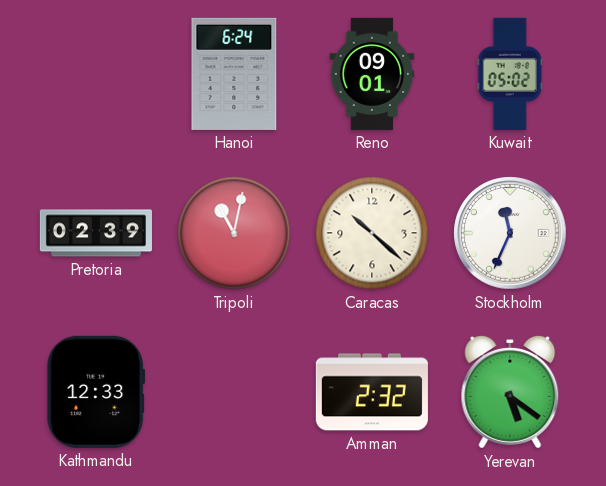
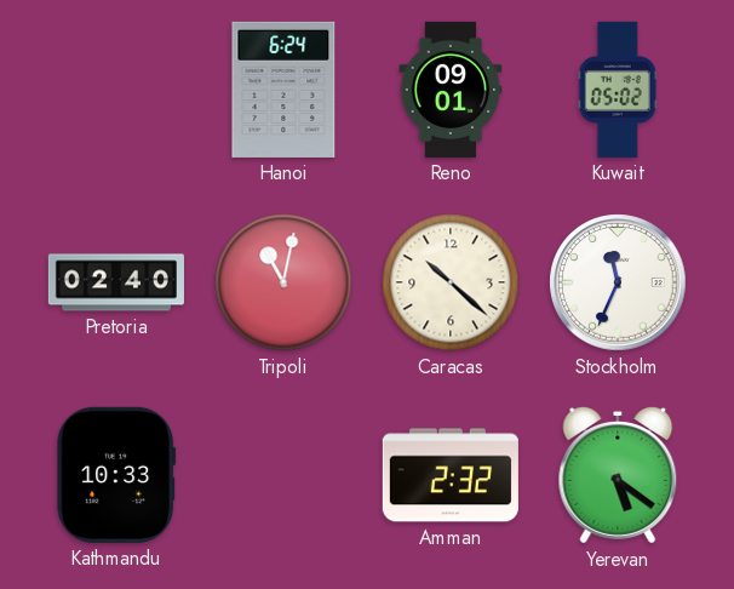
Pretoria: 02:39 -> 02:40
Kathmandu: 12:33 -> 10:33
